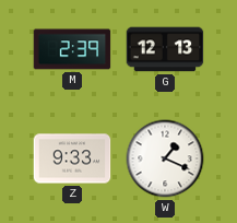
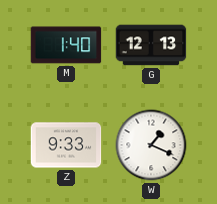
M: 2:39 -> 1:40
